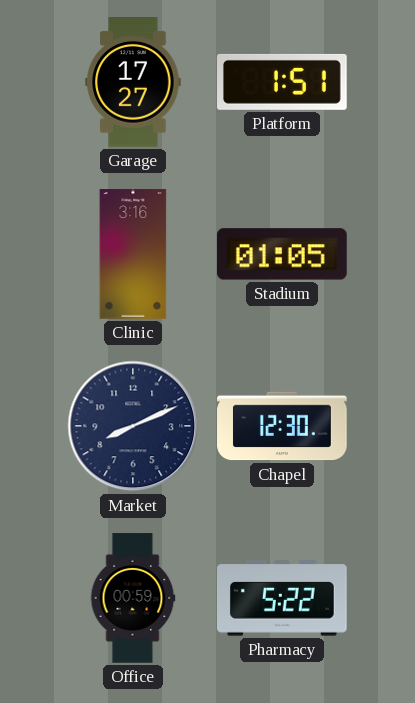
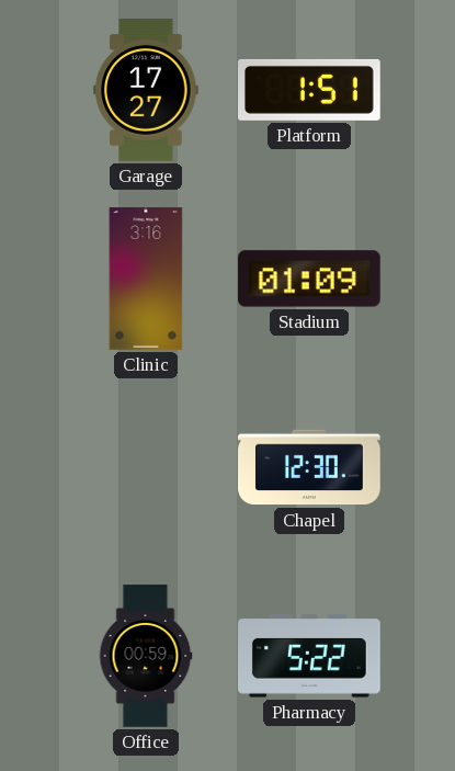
Stadium: 01:05 -> 01:09
Market: 8:11 -> none
